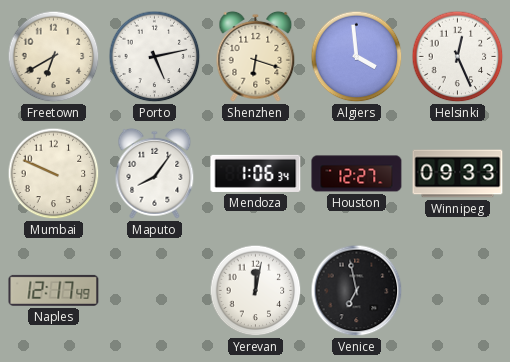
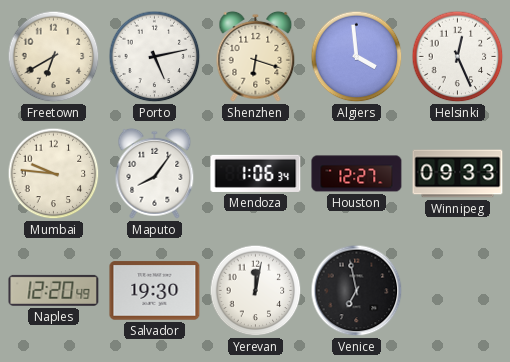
Mumbai: 9:49 -> 9:46
Naples: 12:17 -> 12:20
Salvador: none -> 19:30
